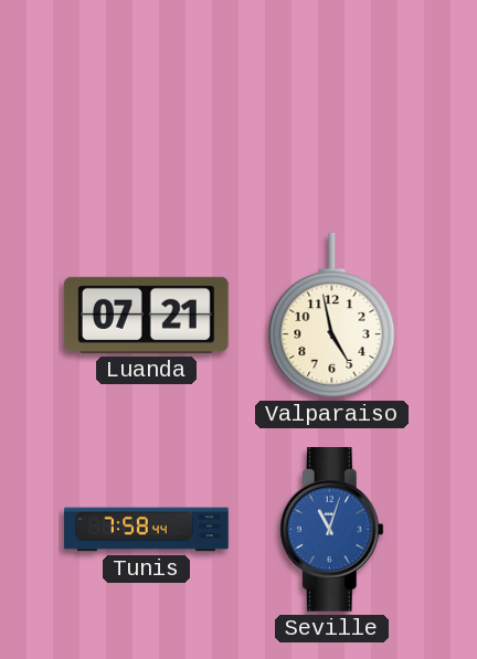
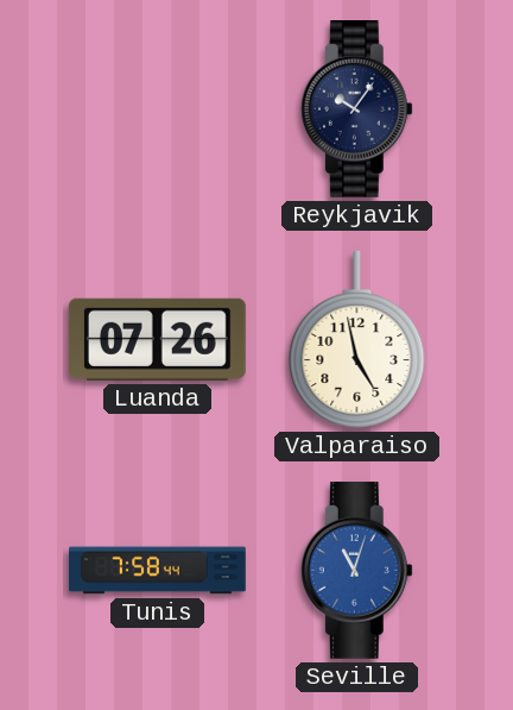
Reykjavik: none -> 10:06
Luanda: 07:21 -> 07:26
